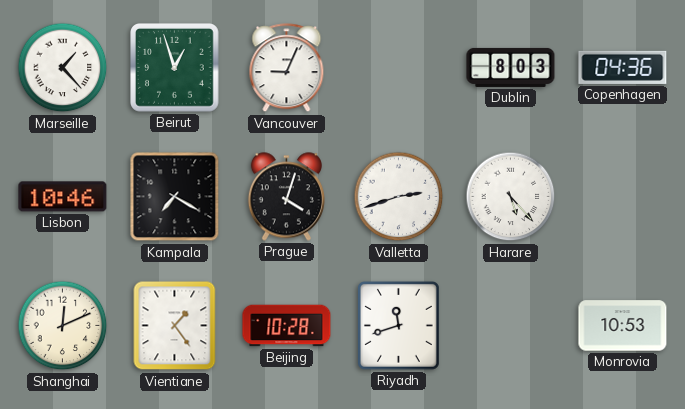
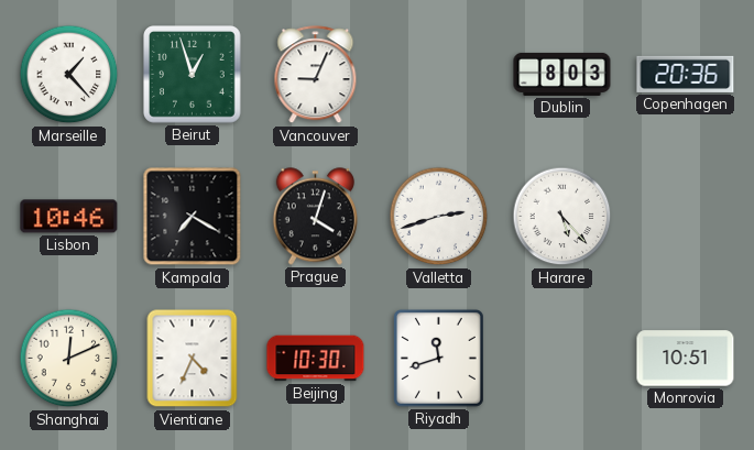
Copenhagen: 04:36 -> 20:36
Vientiane: 1:24 -> 4:34
Beijing: 10:28 -> 10:30
Monrovia: 10:53 -> 10:51
